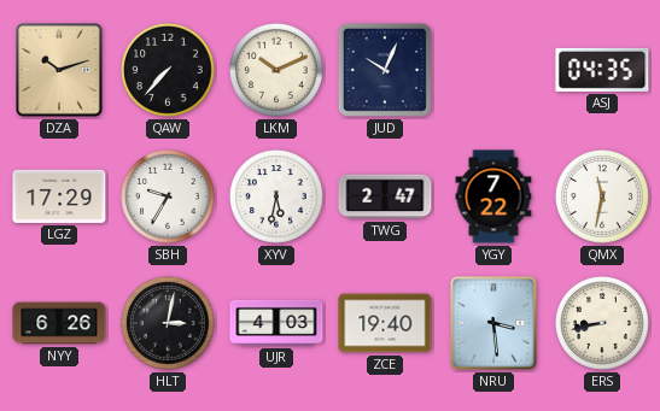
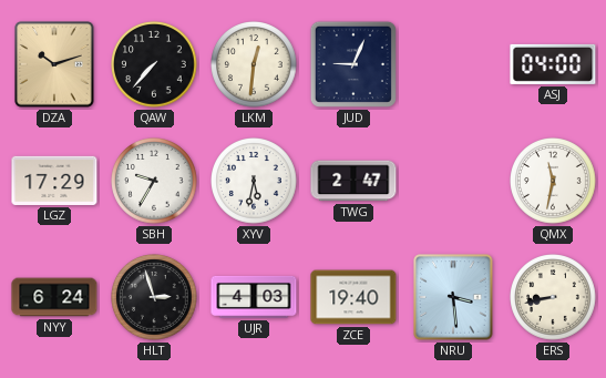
LKM: 10:11 -> 12:31
JUD: 10:04 -> 9:04
ASJ: 04:35 -> 04:00
YGY: 7:22 -> none
NYY: 6:26 -> 6:24
HLT: 3:02 -> 2:57
